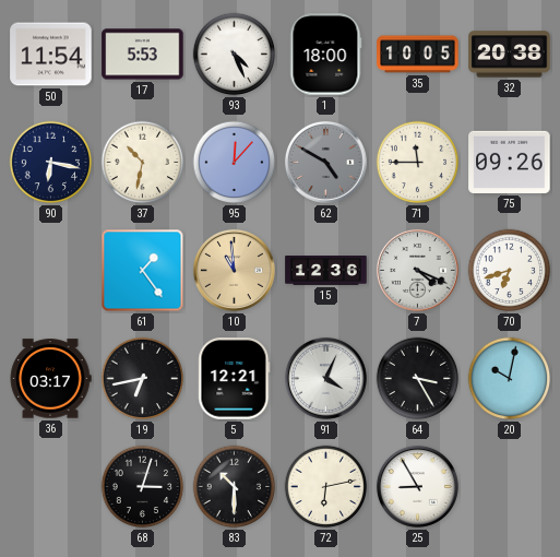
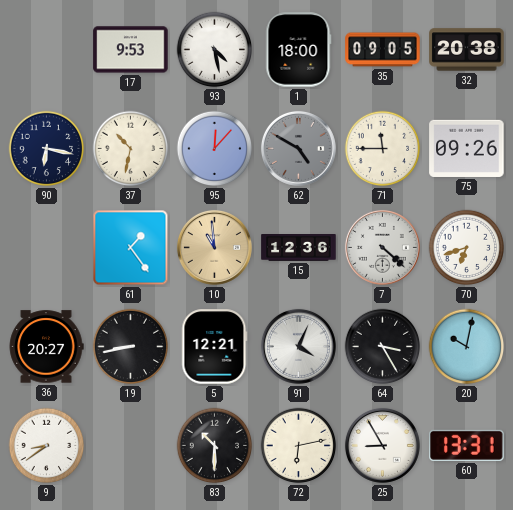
50: 11:54 -> none
17: 5:53 -> 9:53
93: 4:26 -> 4:28
35: 10:05 -> 09:05
7: 4:19 -> 4:22
36: 03:17 -> 20:27
19: 6:43 -> 8:43
9: none -> 8:39
68: 3:03 -> none
60: none -> 13:31
